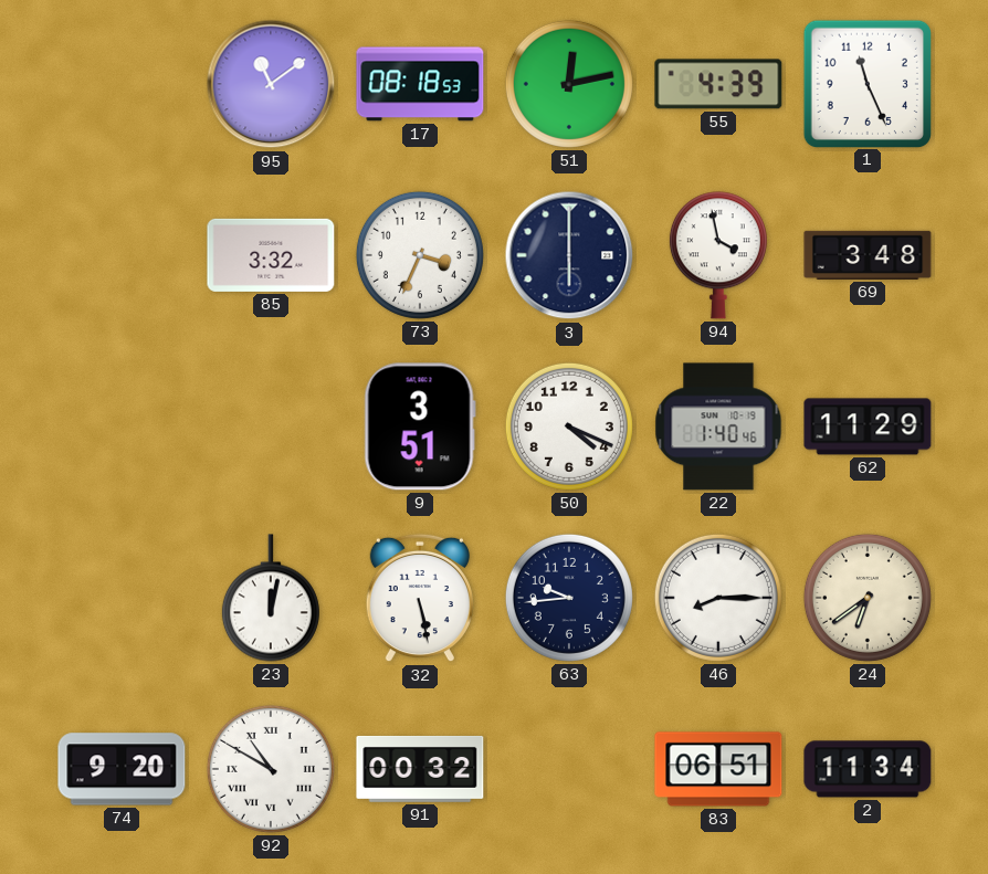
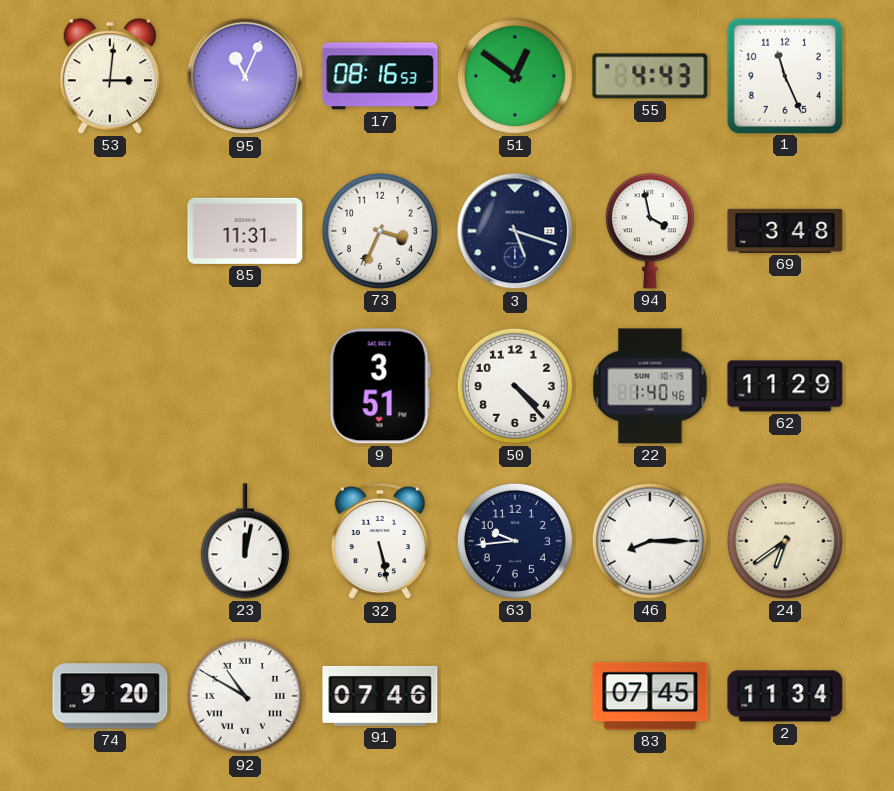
53: none -> 3:01
95: 11:09 -> 11:04
17: 08:18 -> 08:16
51: 12:13 -> 12:51
55: 4:39 -> 4:43
85: 3:32 -> 11:31
3: 6:00 -> 5:18
50: 4:19 -> 4:23
91: 00:32 -> 07:46
83: 06:51 -> 07:45
